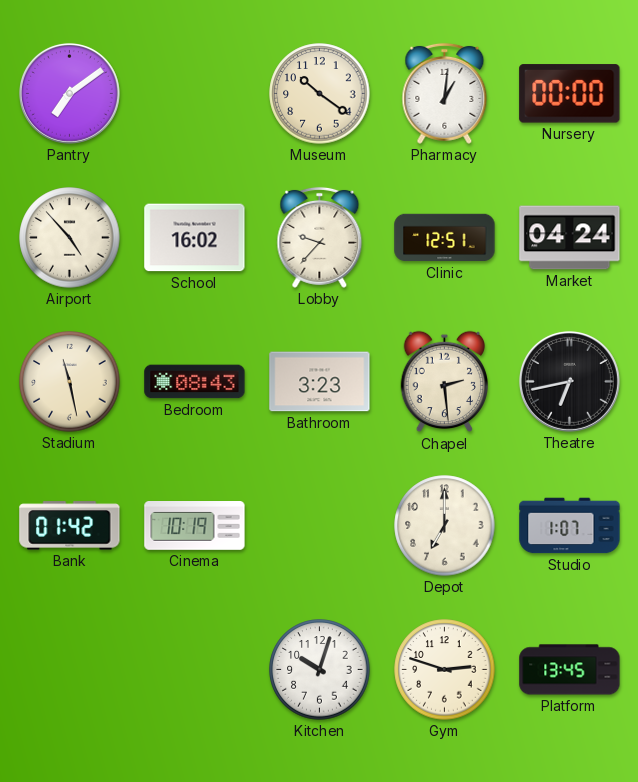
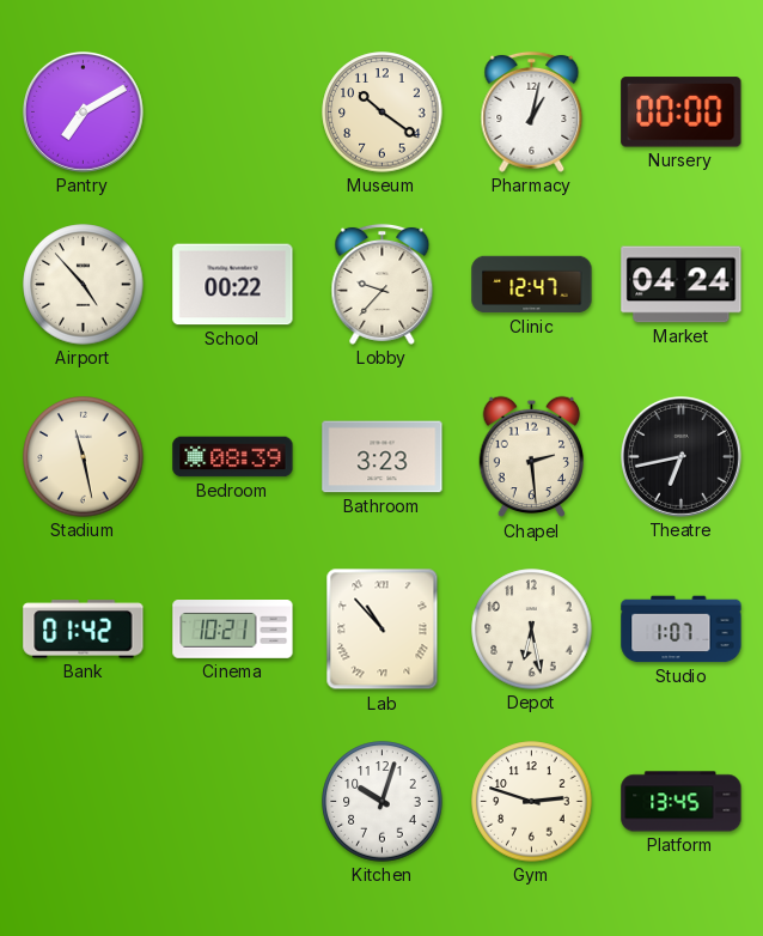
Pantry: 7:09 -> 7:10
Pharmacy: 1:01 -> 1:02
School: 16:02 -> 00:22
Clinic: 12:51 -> 12:47
Bedroom: 08:43 -> 08:39
Cinema: 10:19 -> 10:21
Lab: none -> 10:53
Depot: 7:00 -> 6:28
